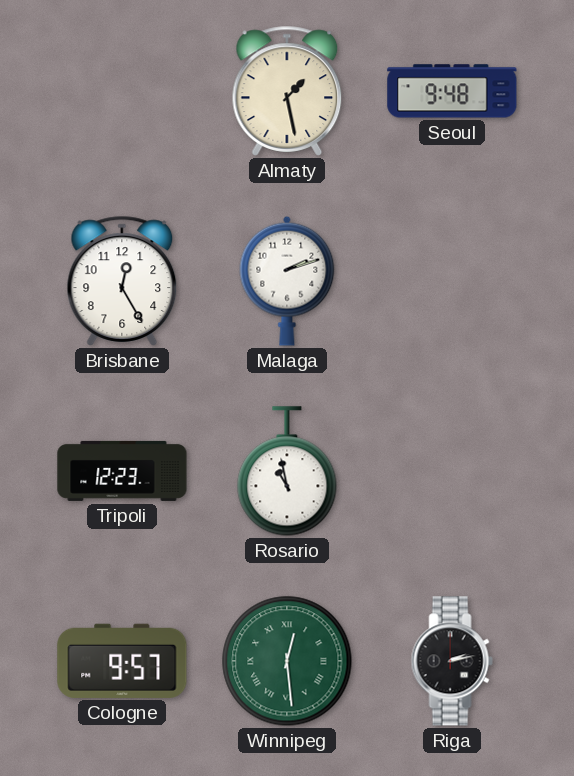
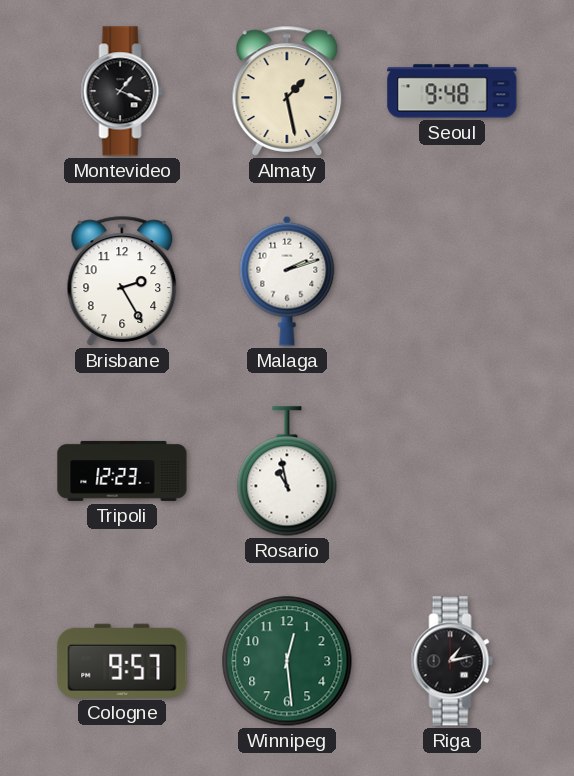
Montevideo: none -> 1:19
Brisbane: 12:25 -> 2:25
Winnipeg numerals: Roman -> Arabic
Riga: 2:13 -> 1:13
